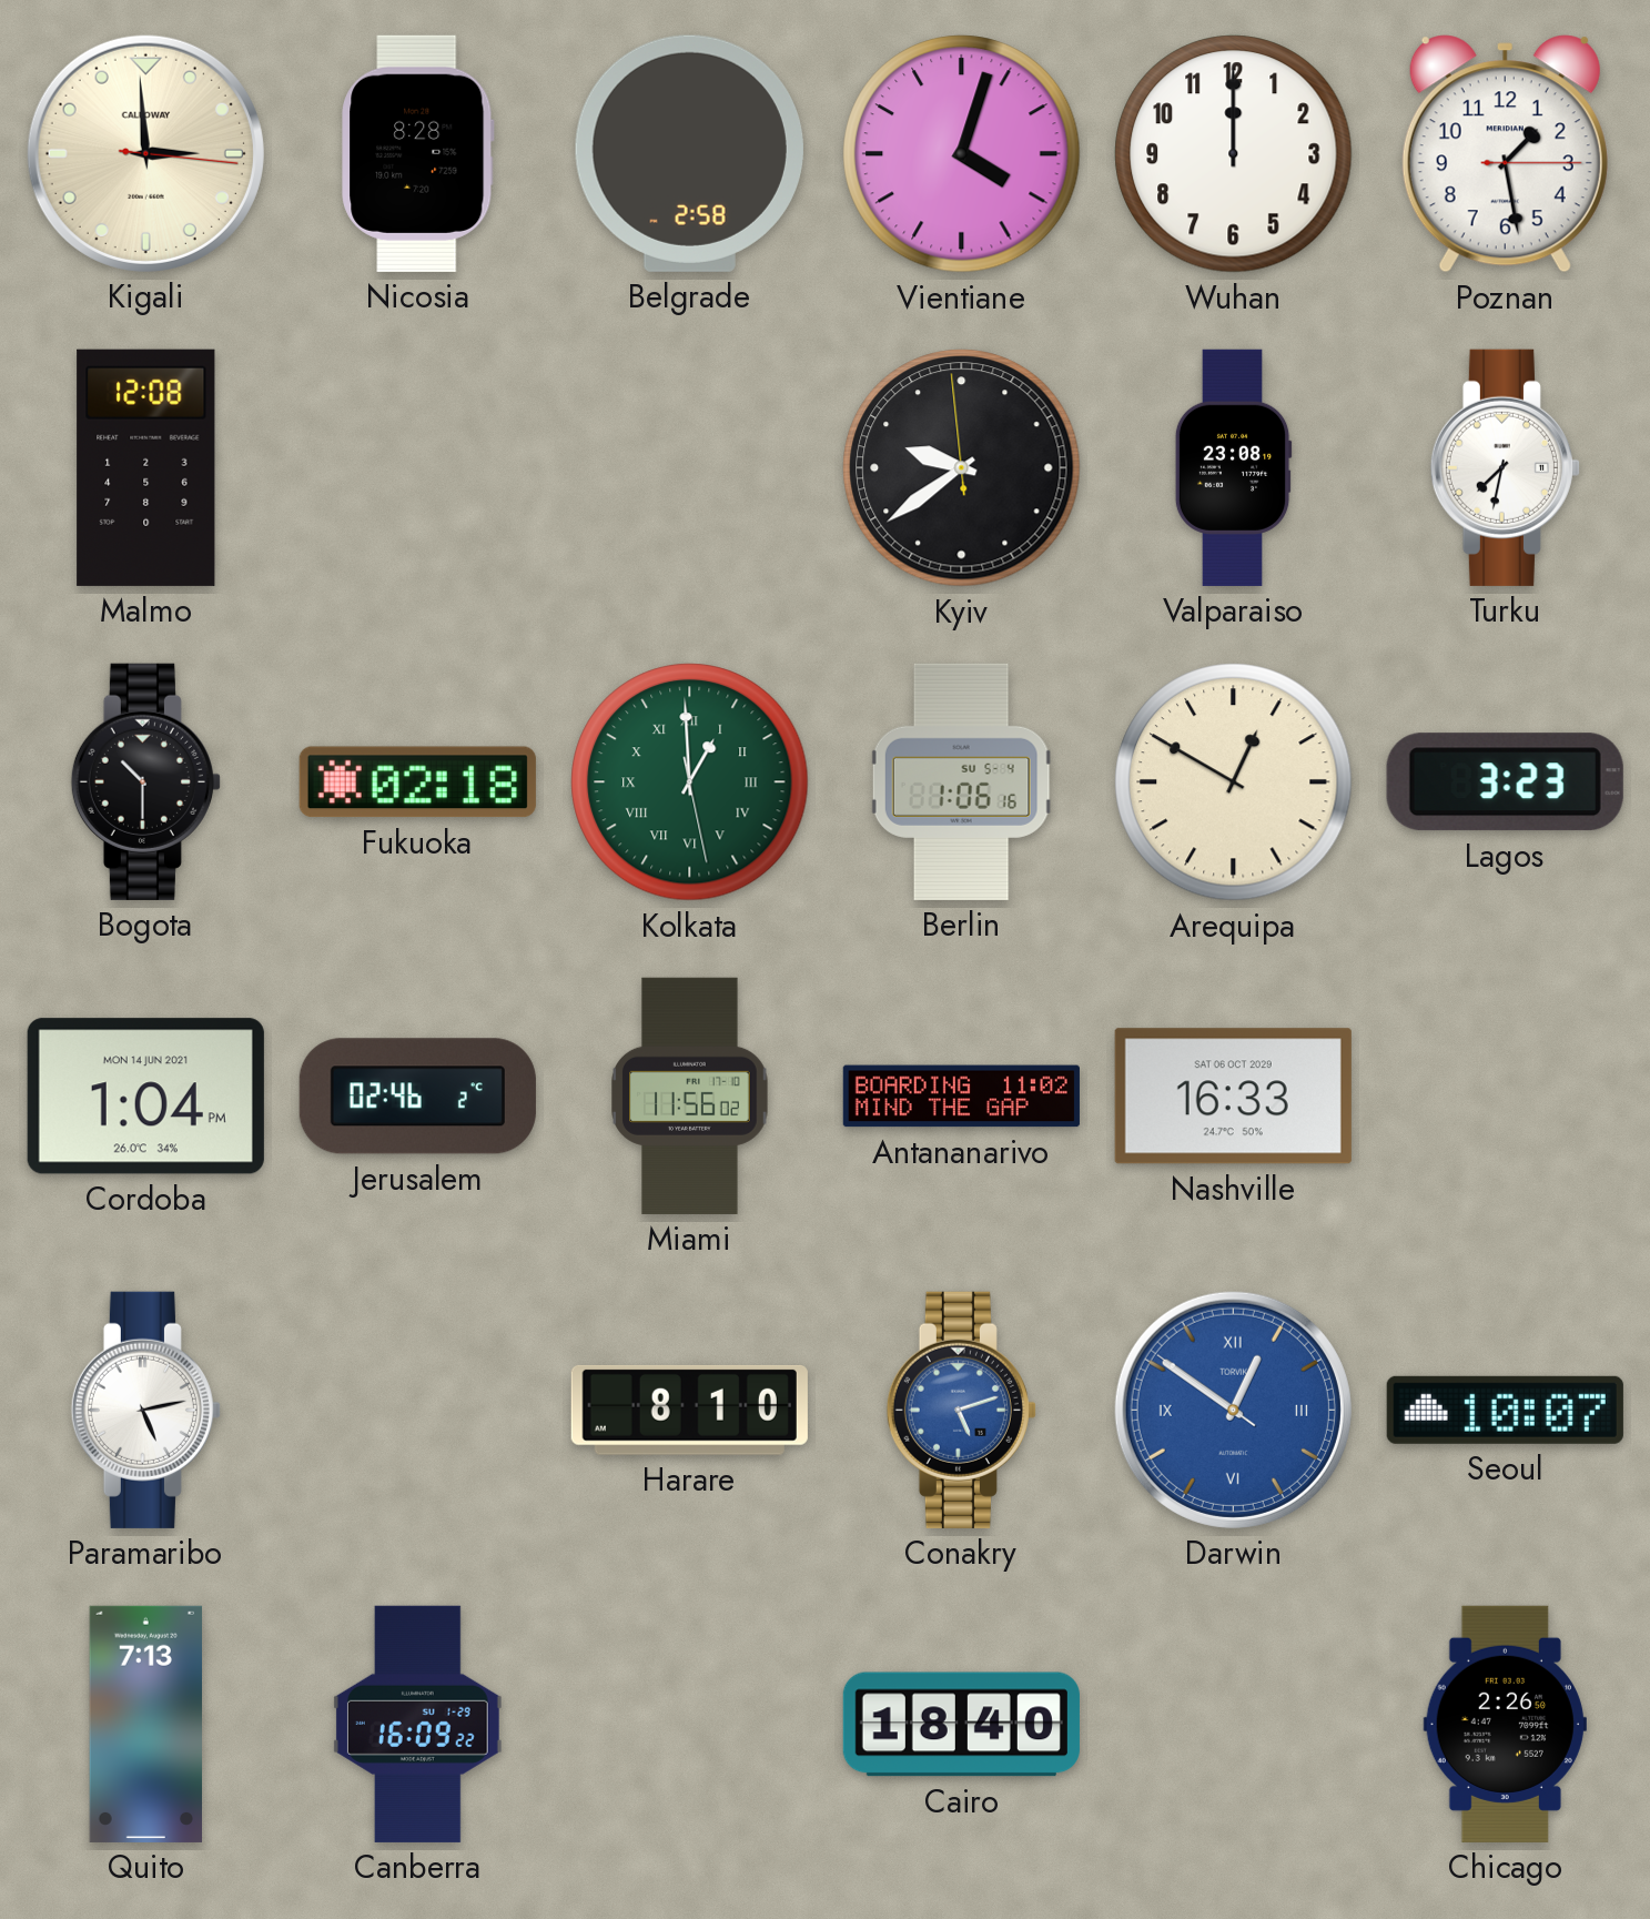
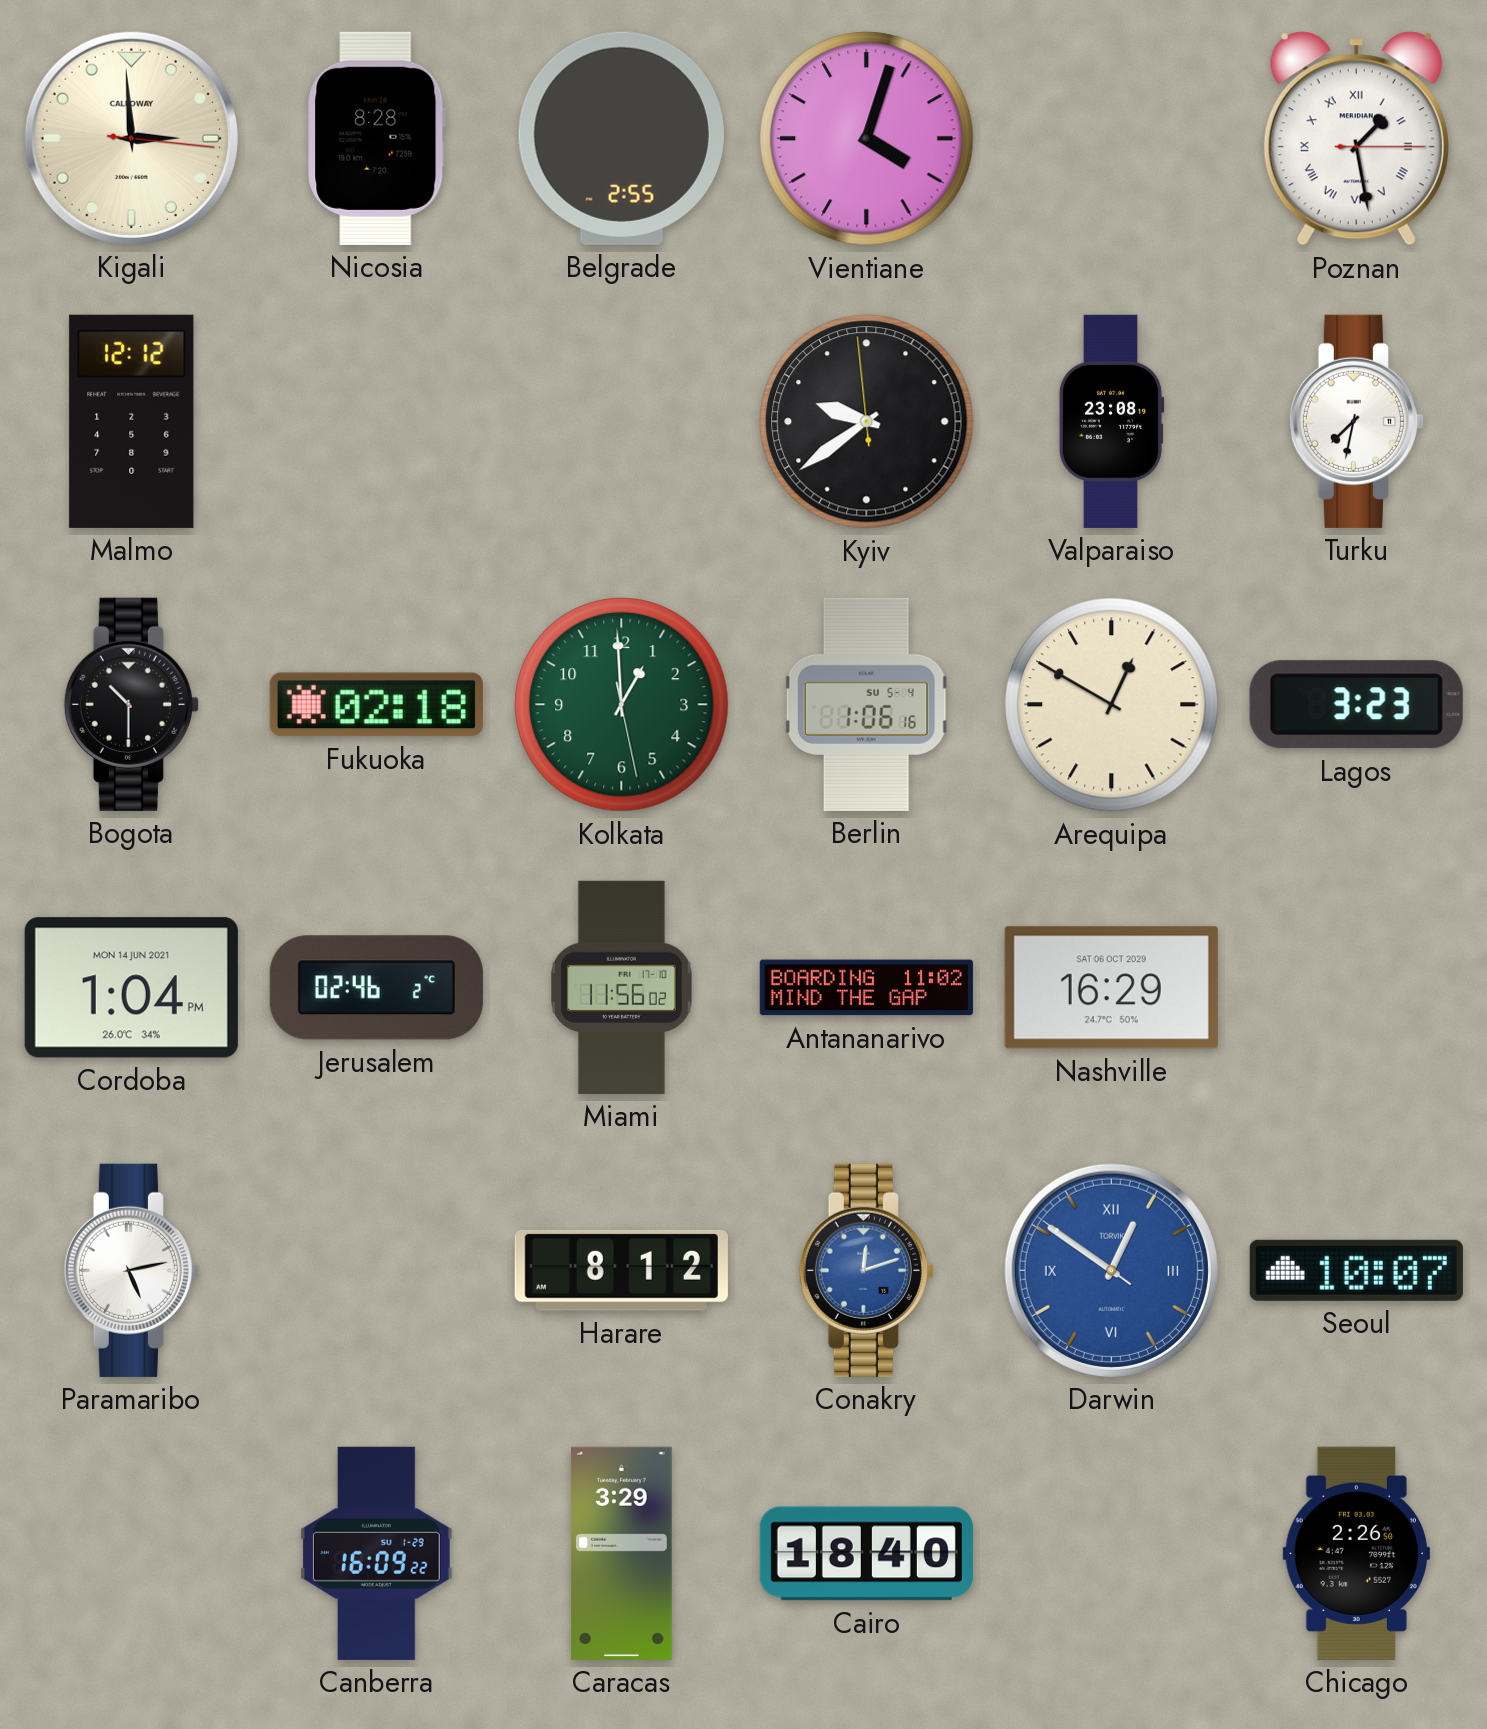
Belgrade: 2:58 -> 2:55
Wuhan: 12:00 -> none
Poznan numerals: Arabic -> Roman
Malmo: 12:08 -> 12:12
Kolkata numerals: Roman -> Arabic
Nashville: 16:33 -> 16:29
Harare: 8:10 -> 8:12
Conakry: 5:12 -> 12:12
Quito: 7:13 -> none
Caracas: none -> 3:29
